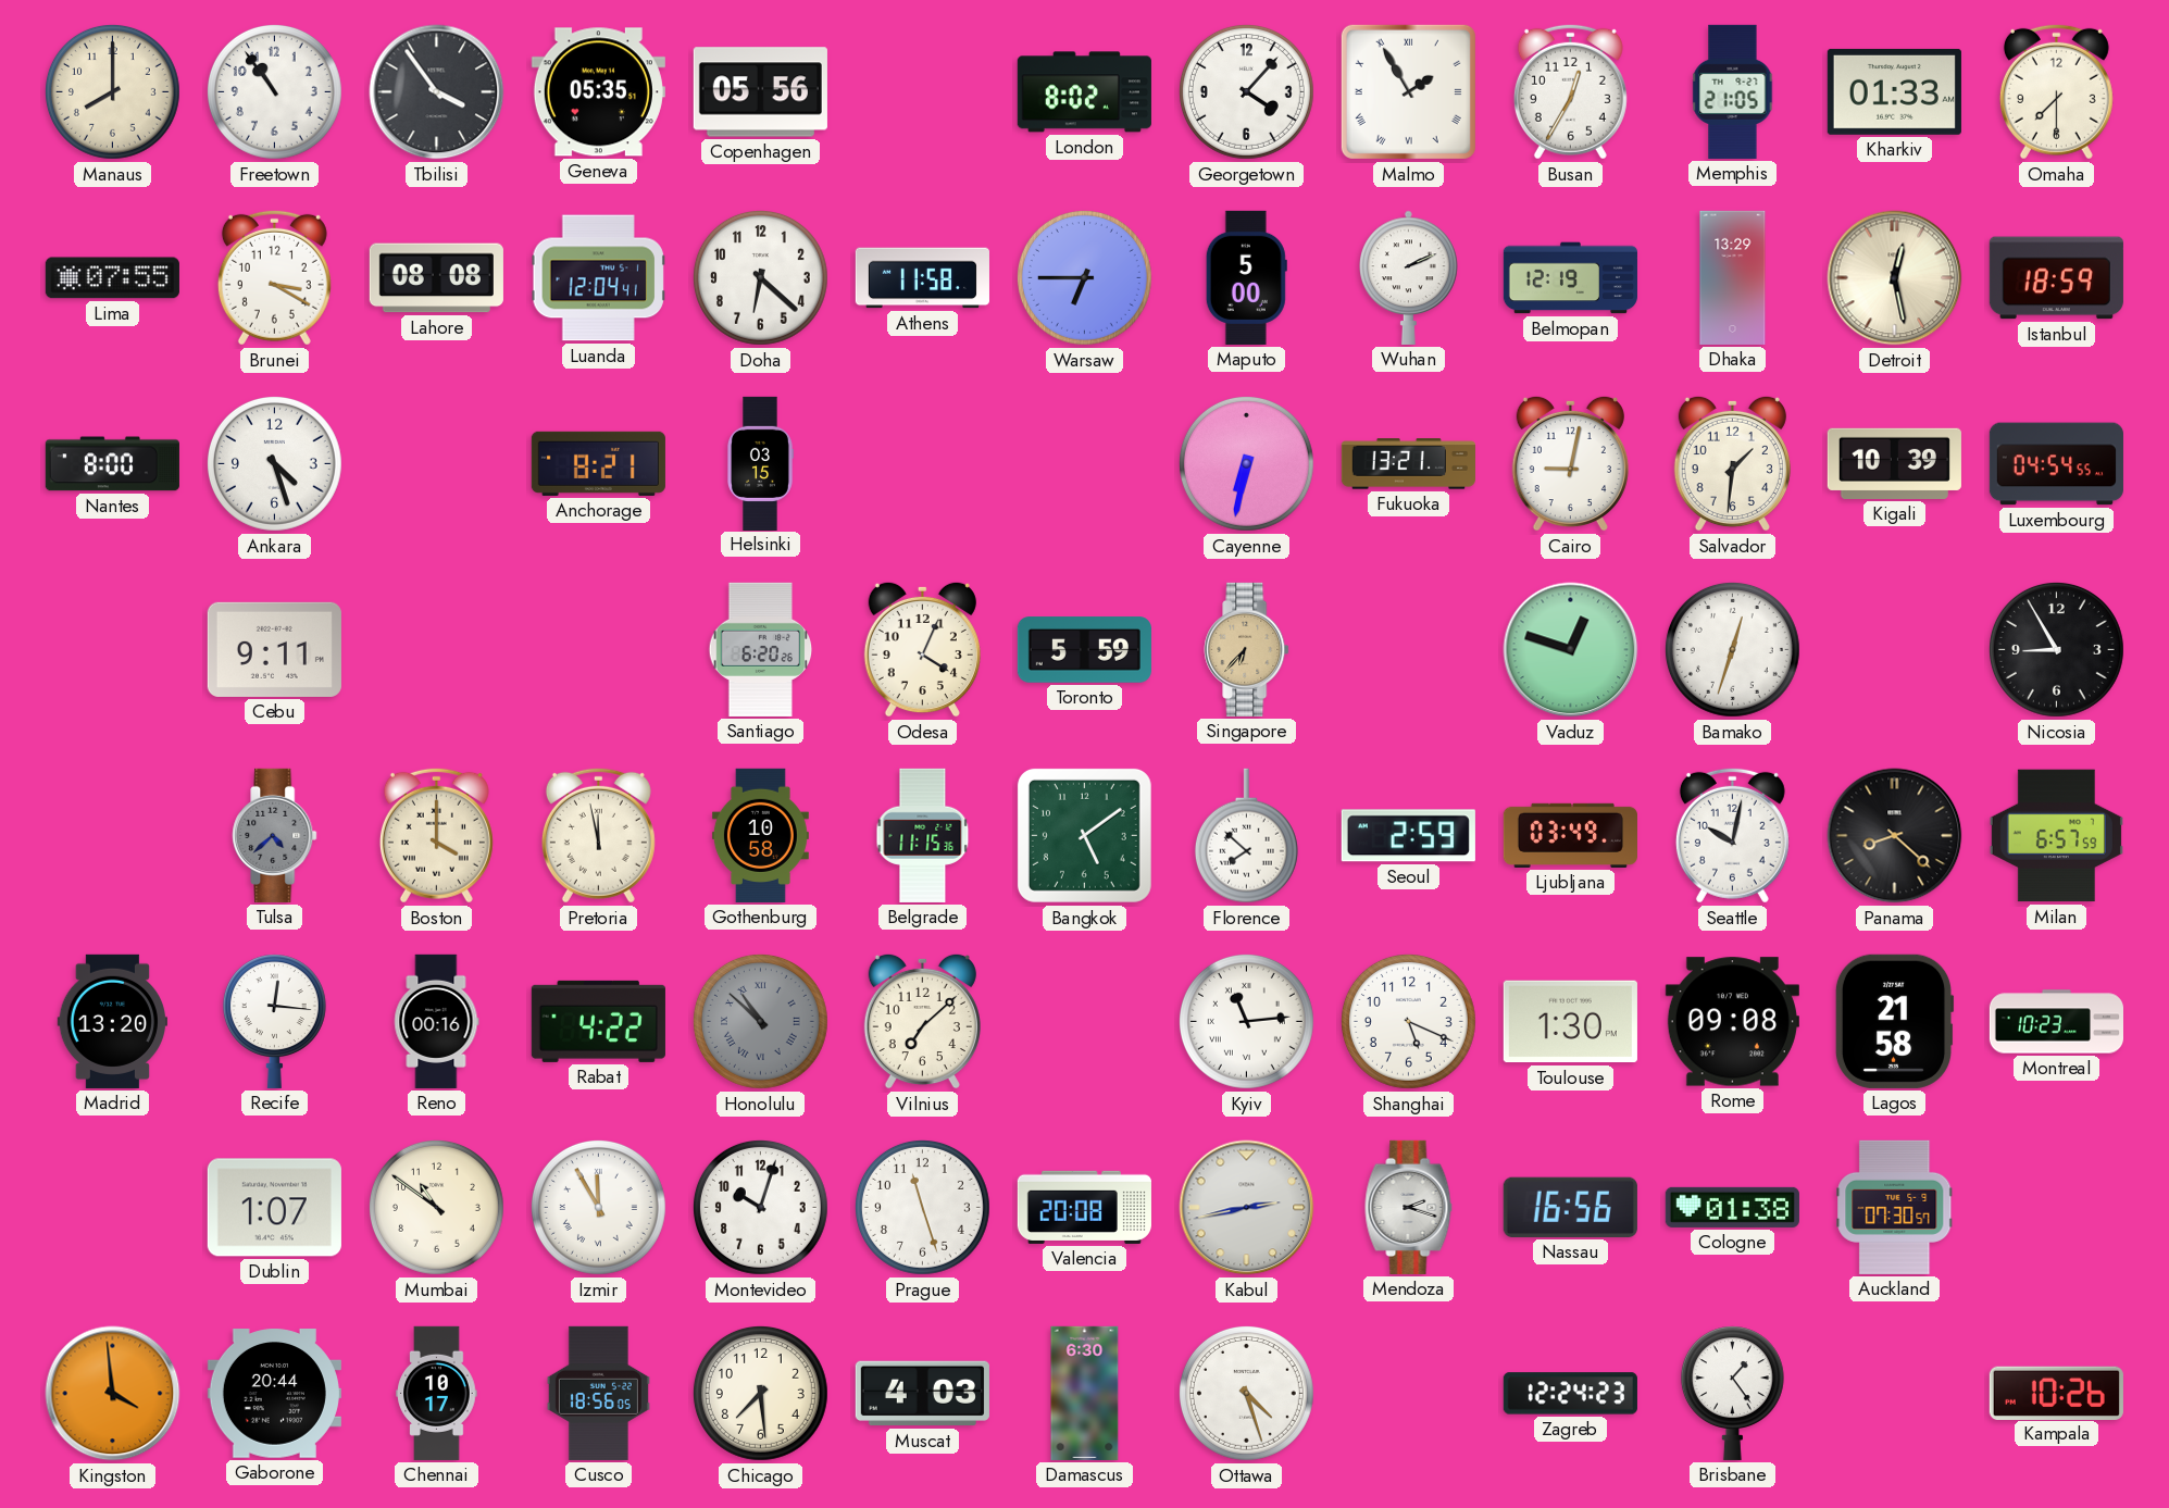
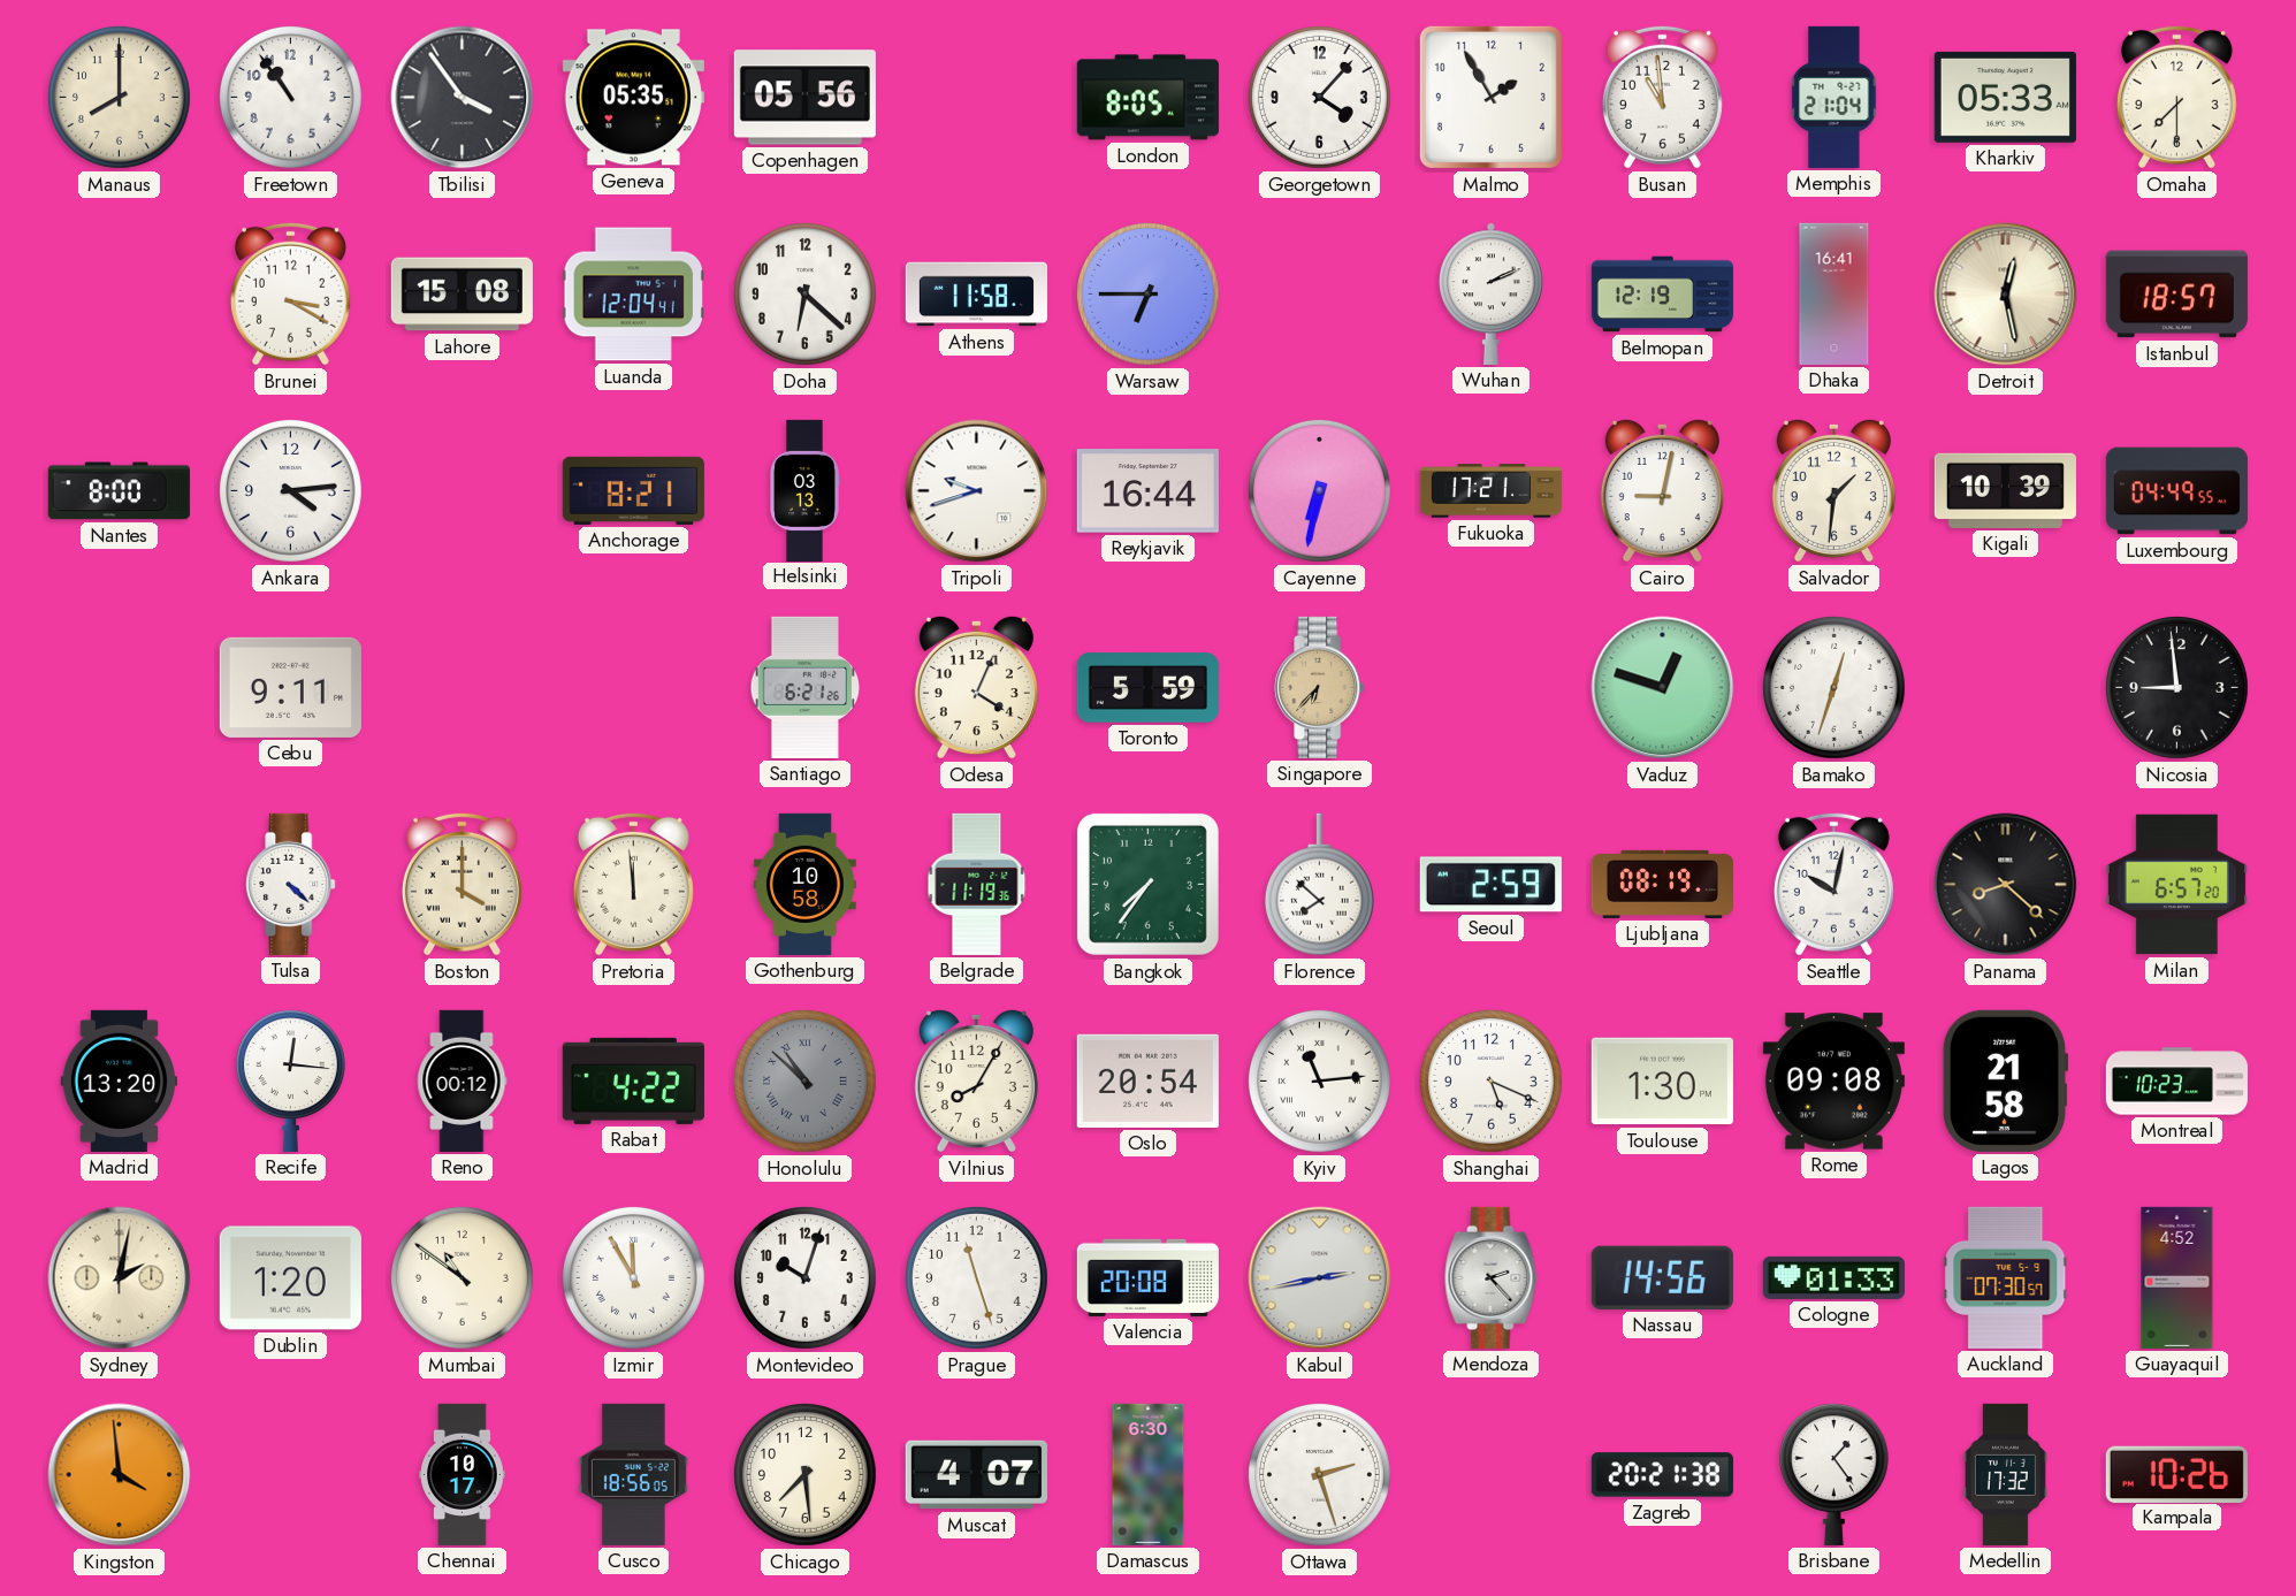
London: 8:02 -> 8:05
Malmo numerals: Roman -> Arabic
Busan: 12:35 -> 10:59
Memphis: 21:05 -> 21:04
Kharkiv: 01:33 -> 05:33
Lima: 07:55 -> none
Lahore: 08:08 -> 15:08
Maputo: 5:00 -> none
Dhaka: 13:29 -> 16:41
Istanbul: 18:59 -> 18:57
Ankara: 4:27 -> 4:14
Helsinki: 03:15 -> 03:13
Tripoli: none -> 9:42
Reykjavik: none -> 16:44
Fukuoka: 13:21 -> 17:21
Luxembourg: 04:54 -> 04:49
Santiago: 6:20 -> 6:21
Nicosia: 8:55 -> 8:59
Tulsa: 4:38 -> 4:22
Tulsa dial: grey -> white
Pretoria: 11:58 -> 11:59
Belgrade: 11:15 -> 11:19
Bangkok: 5:09 -> 7:36
Ljubljana: 03:49 -> 08:19
Milan: 6:57:59 -> 6:57:20
Reno: 00:16 -> 00:12
Vilnius: 7:08 -> 8:05
Oslo: none -> 20:54
Sydney: none -> 2:02
Dublin: 1:07 -> 1:20
Mendoza: 2:18 -> 2:23
Nassau: 16:56 -> 14:56
Cologne: 01:38 -> 01:33
Guayaquil: none -> 4:52
Gaborone: 20:44 -> none
Muscat: 4:03 -> 4:07
Ottawa: 4:27 -> 2:27
Zagreb: 12:24 -> 20:21
Medellin: none -> 17:32
